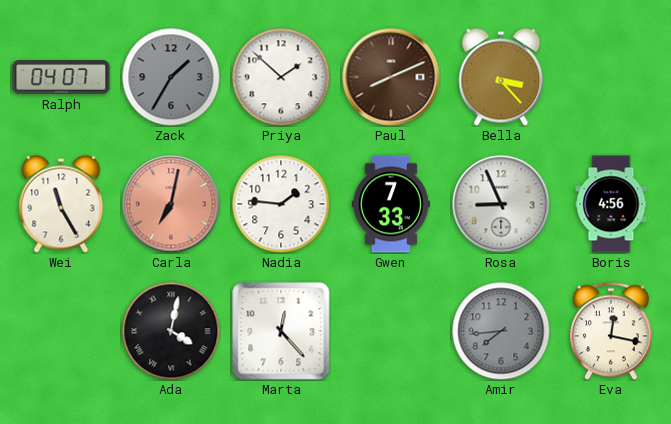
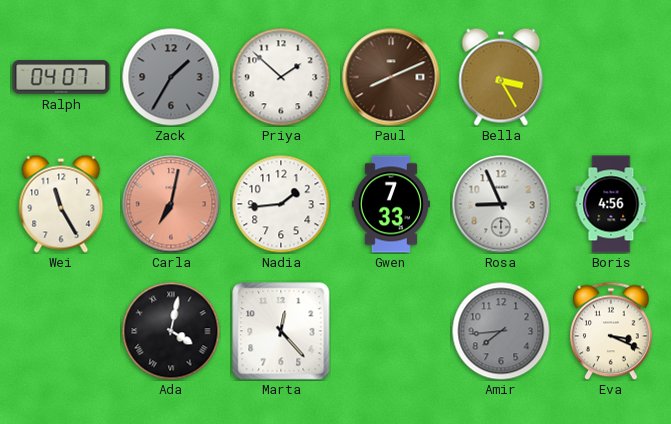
Bella: 3:23 -> 3:25
Nadia: 1:46 -> 1:44
Eva: 12:17 -> 3:19
